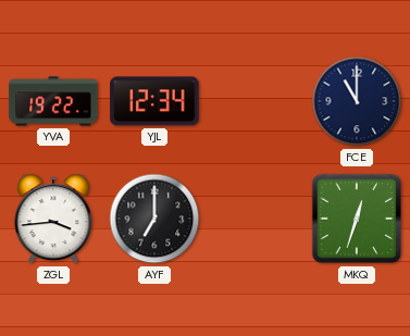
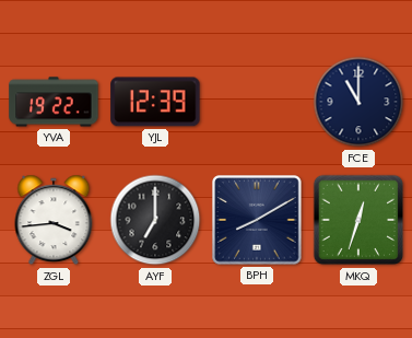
YJL: 12:34 -> 12:39
BPH: none -> 8:10
